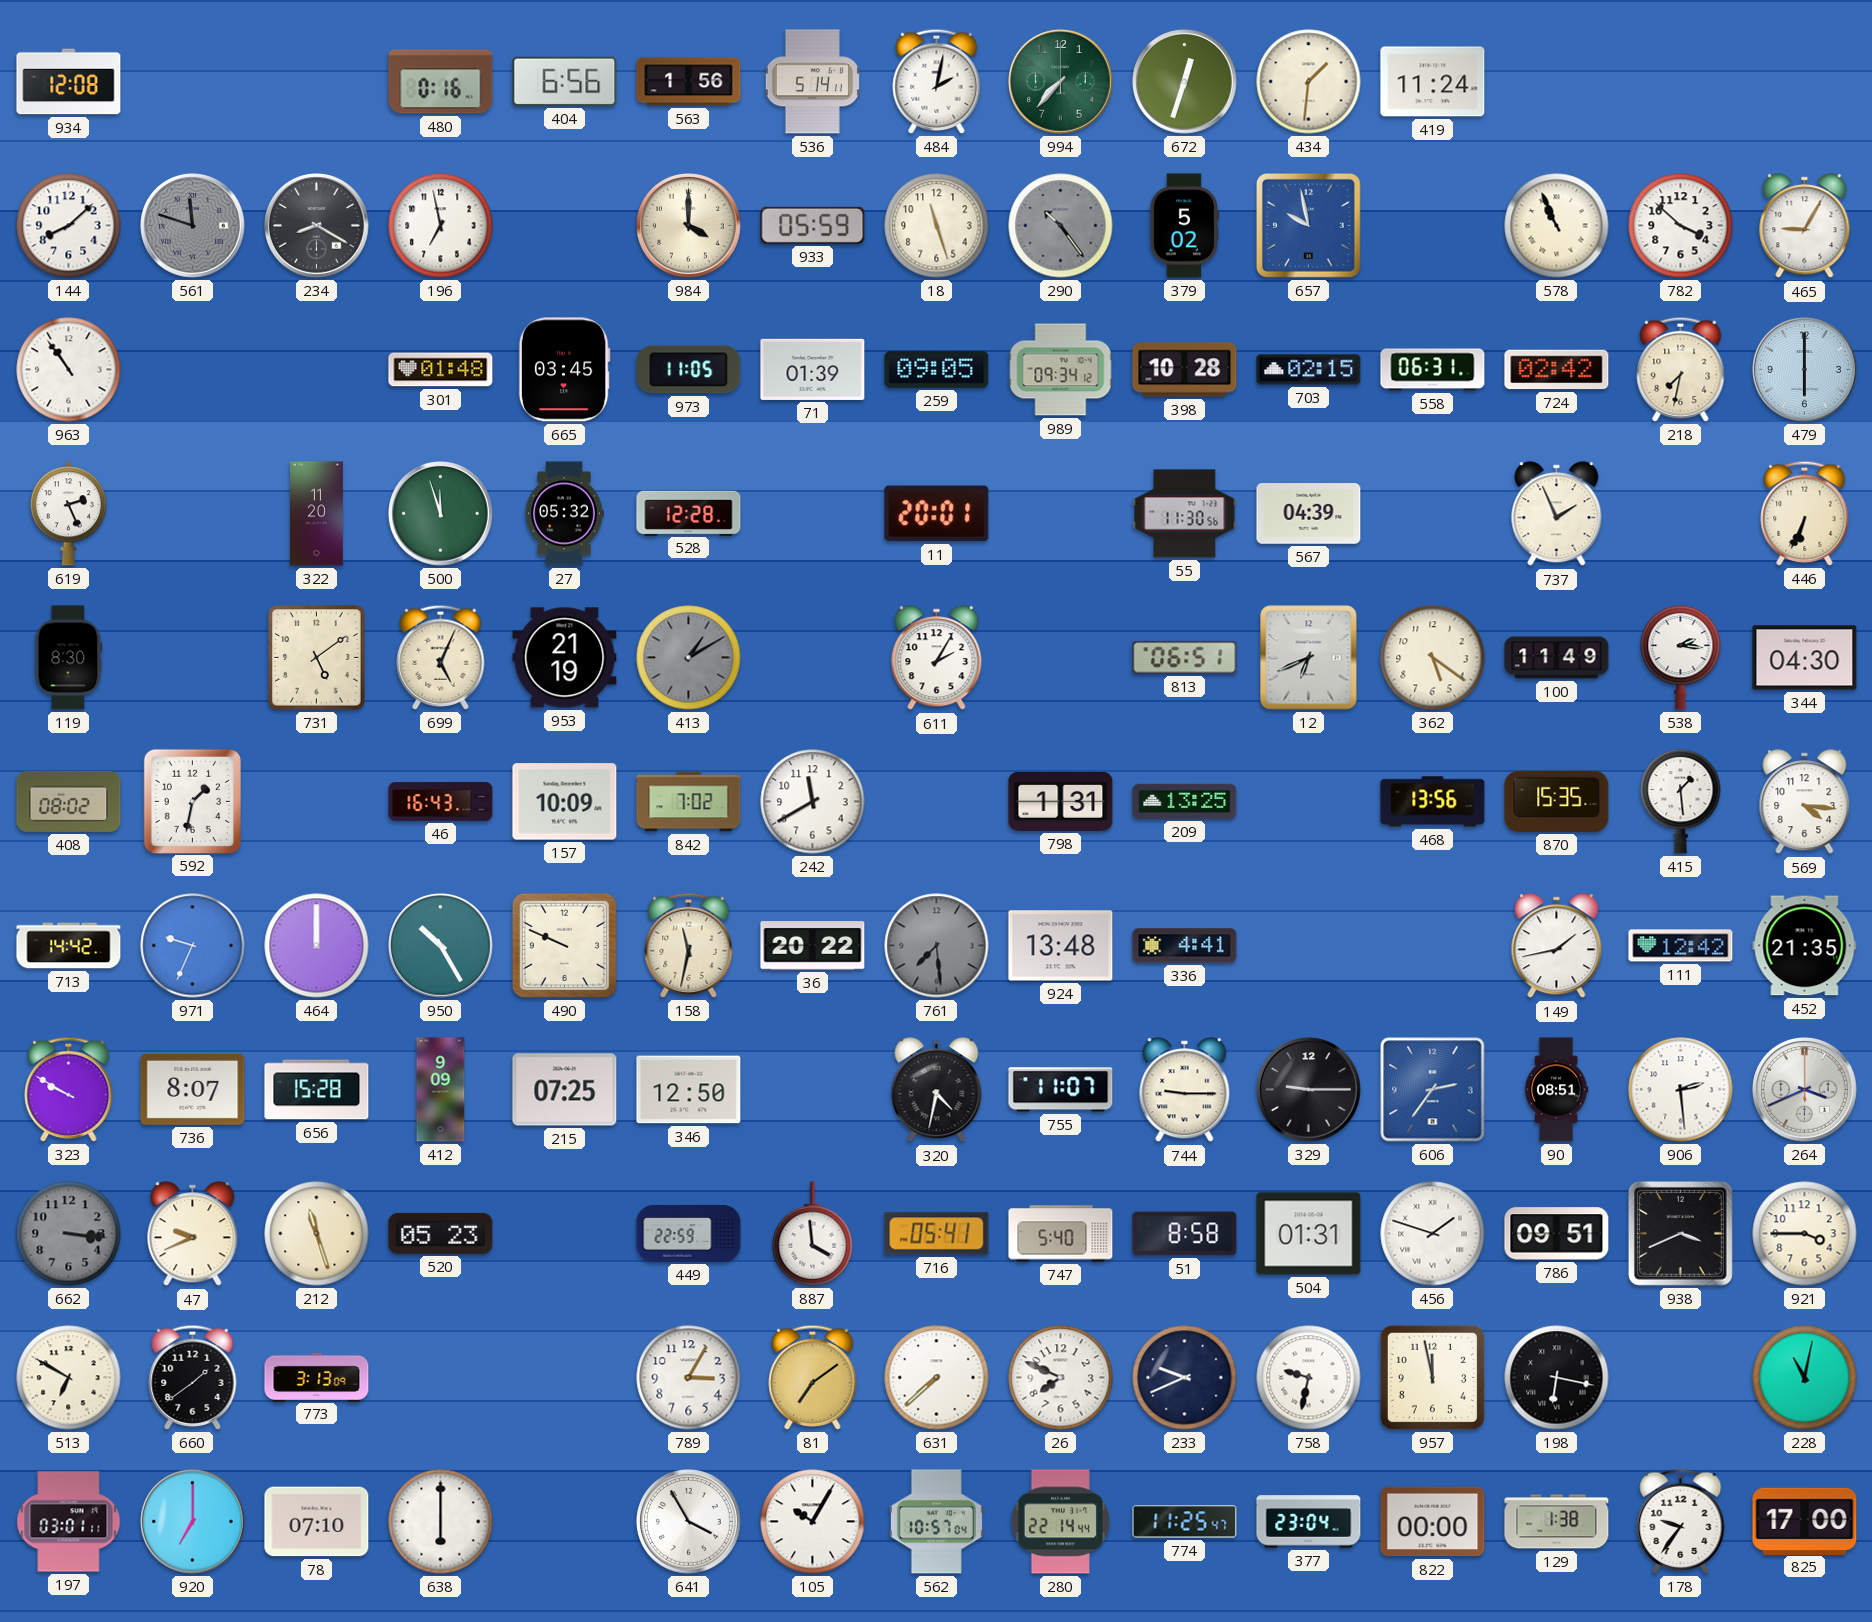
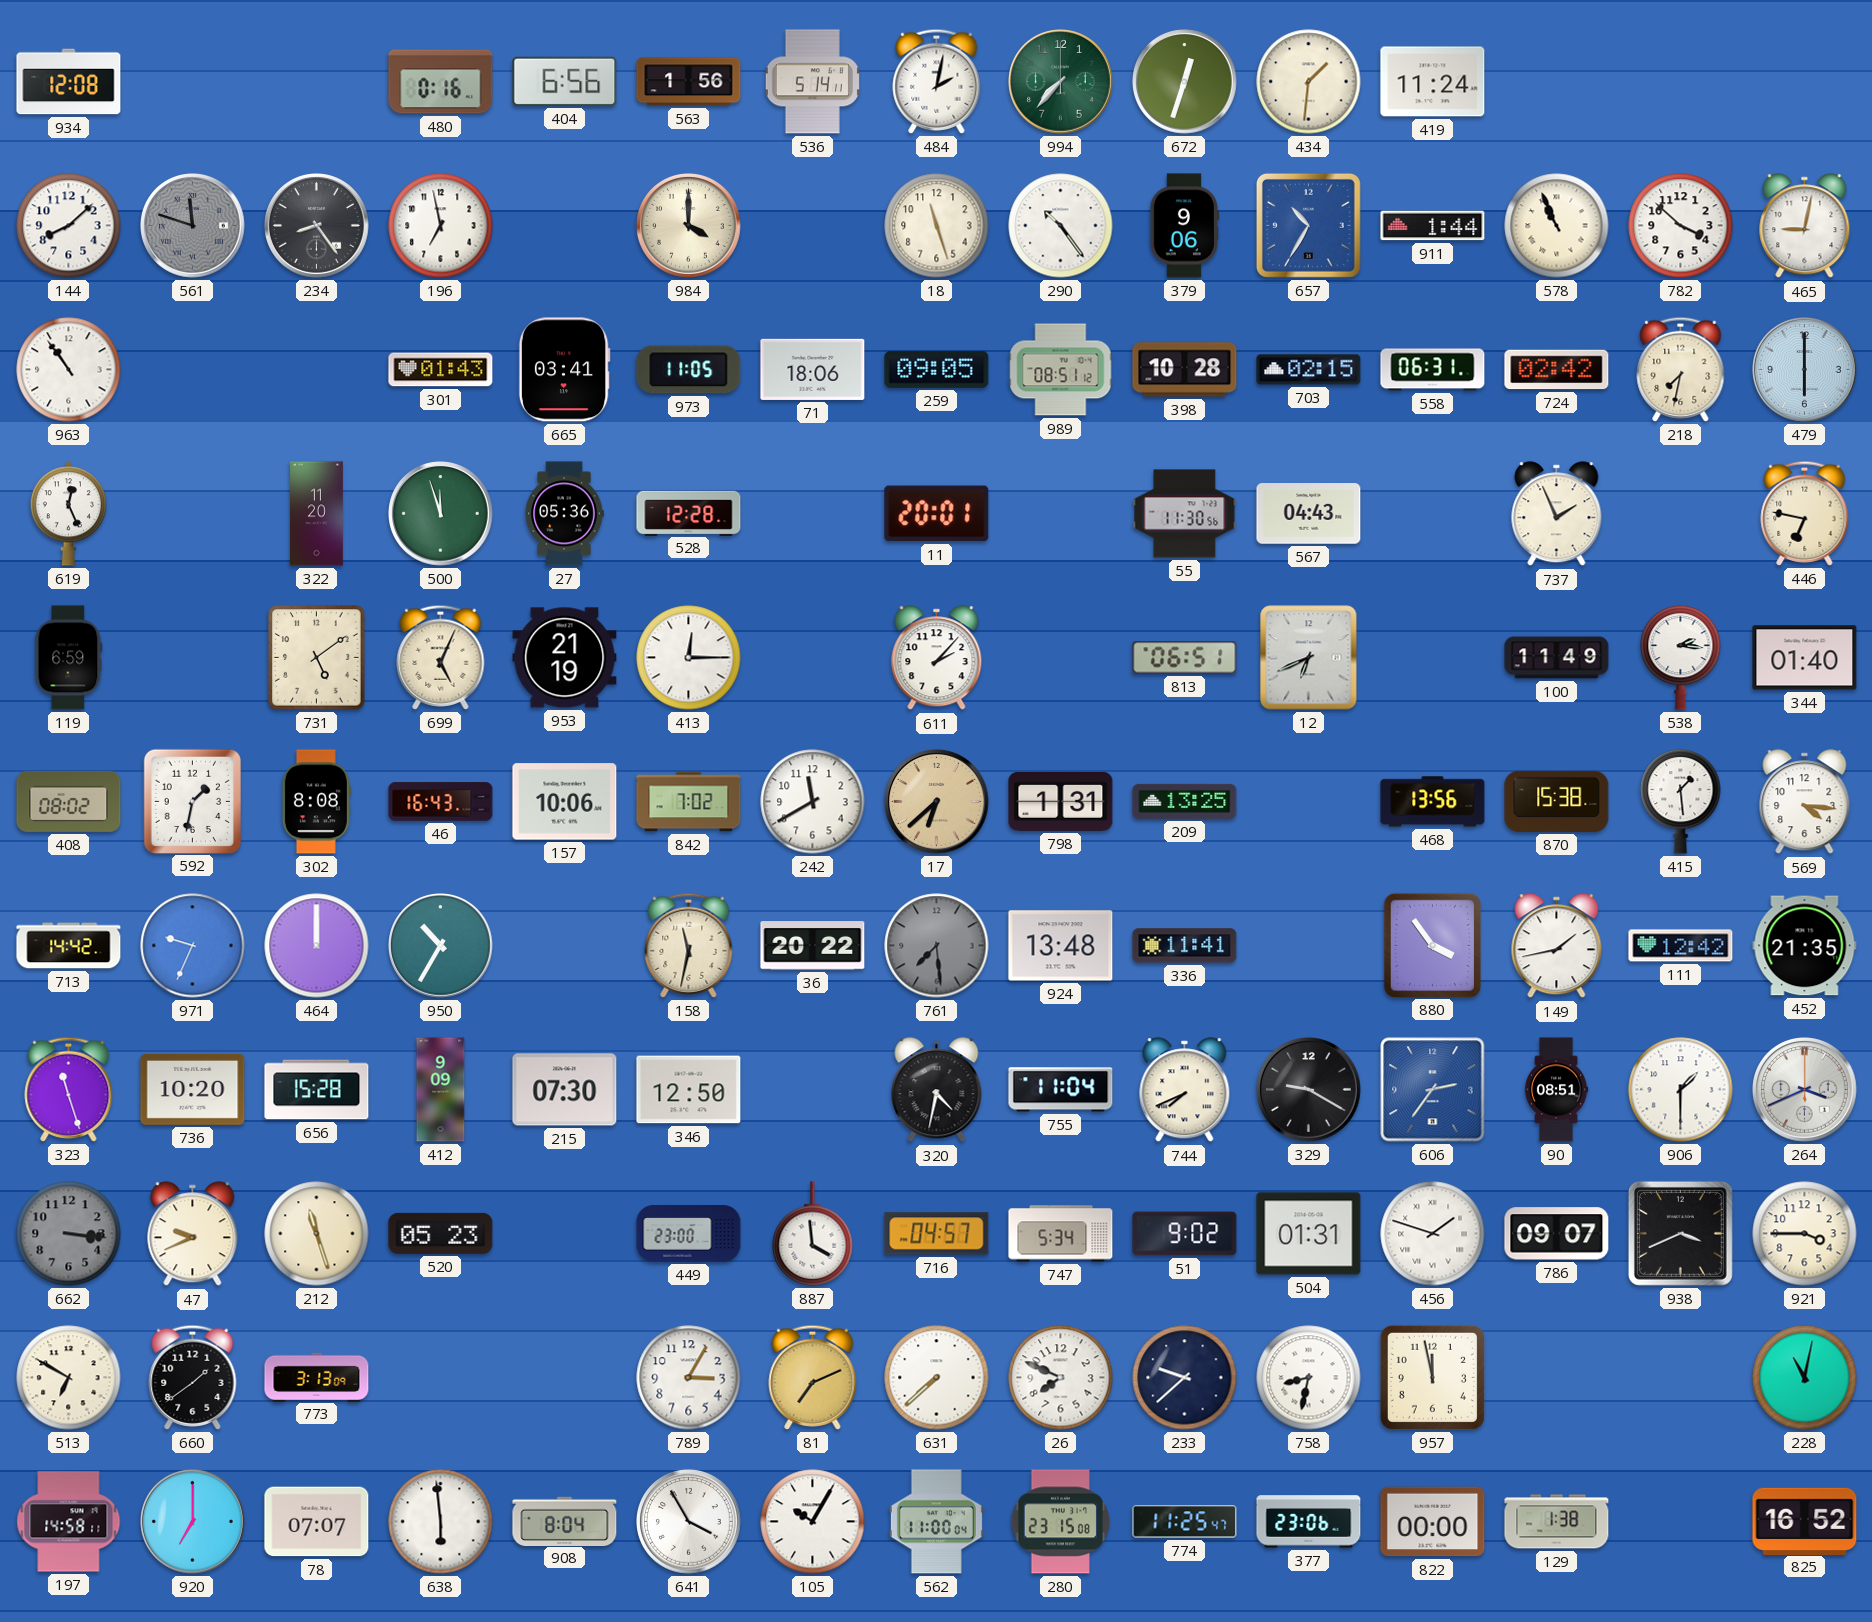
234: 8:20 -> 8:24
933: 05:59 -> none
290 dial: grey -> white
379: 5:02 -> 9:06
657: 9:58 -> 10:35
911: none -> 1:44
465: 9:05 -> 9:02
301: 01:48 -> 01:43
665: 03:45 -> 03:41
71: 01:39 -> 18:06
989: 09:34 -> 08:51
619: 2:26 -> 12:26
27: 05:32 -> 05:36
567: 04:39 -> 04:43
446: 6:34 -> 6:47
119: 8:30 -> 6:59
413: 1:10 -> 12:15
413 dial: grey -> white
611: 2:05 -> 2:07
362: 5:21 -> none
344: 04:30 -> 01:40
302: none -> 8:08
157: 10:09 -> 10:06
17: none -> 6:38
870: 15:35 -> 15:38
950: 10:25 -> 10:35
490: 9:49 -> none
336: 4:41 -> 11:41
880: none -> 3:54
323: 9:50 -> 11:27
736: 8:07 -> 10:20
215: 07:25 -> 07:30
755: 11:07 -> 11:04
744: 9:15 -> 7:41
329: 9:15 -> 9:20
906: 2:29 -> 1:30
449: 22:59 -> 23:00
716: 05:41 -> 04:57
747: 5:40 -> 5:34
51: 8:58 -> 9:02
786: 09:51 -> 09:07
81: 7:09 -> 7:11
233: 9:41 -> 9:38
758: 9:32 -> 8:32
198: 6:17 -> none
197: 03:01 -> 14:58
78: 07:10 -> 07:07
638: 6:00 -> 5:59
908: none -> 8:04
562: 10:57 -> 11:00
280: 22:14 -> 23:15
377: 23:04 -> 23:06
178: 9:36 -> none
825: 17:00 -> 16:52
